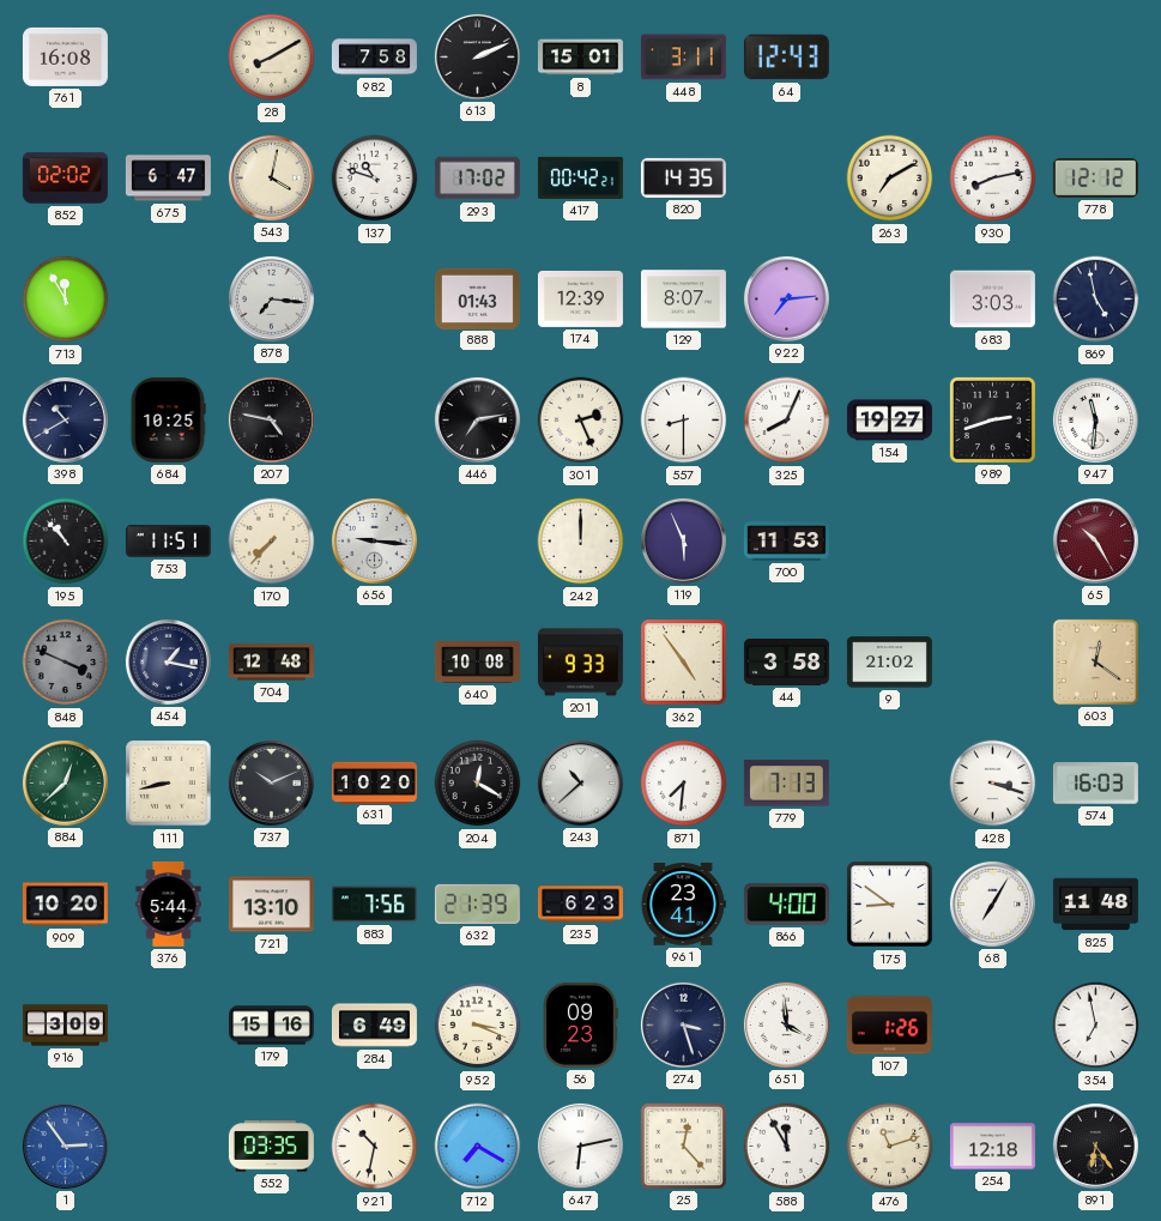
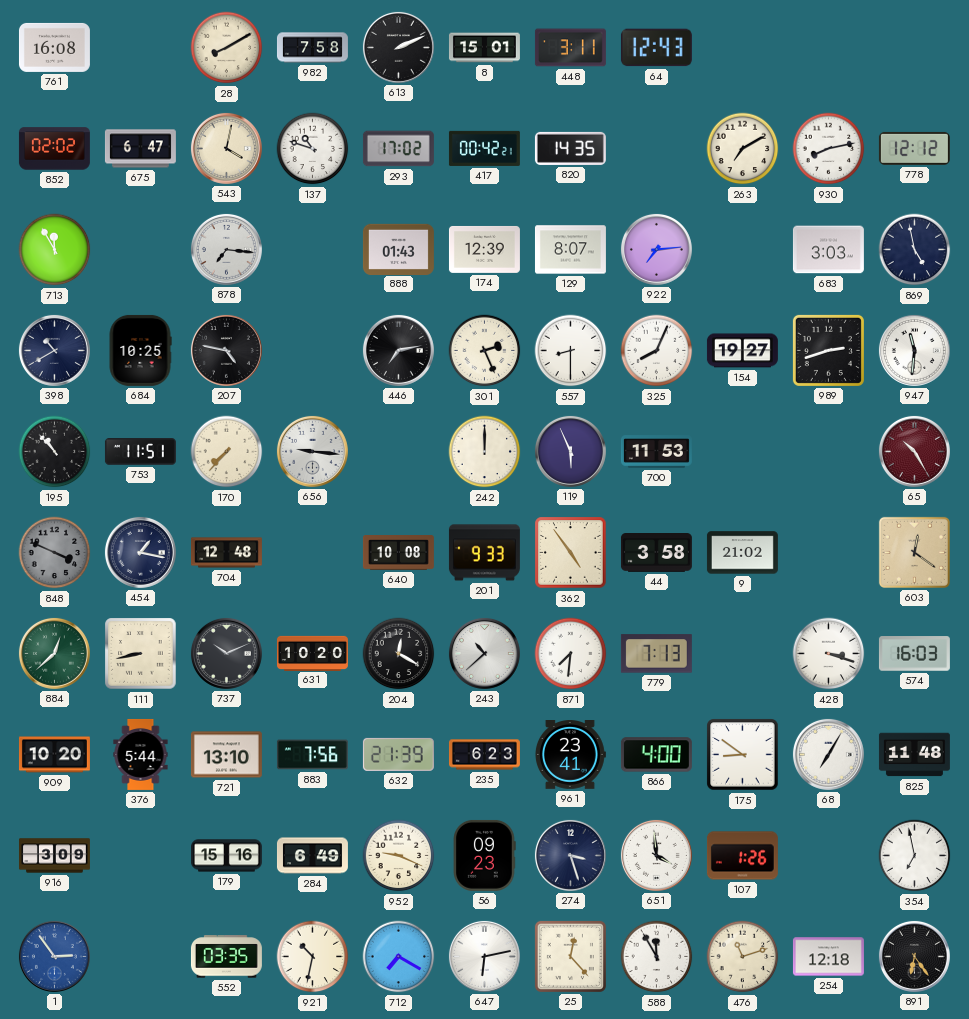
952: 3:19 -> 9:19
